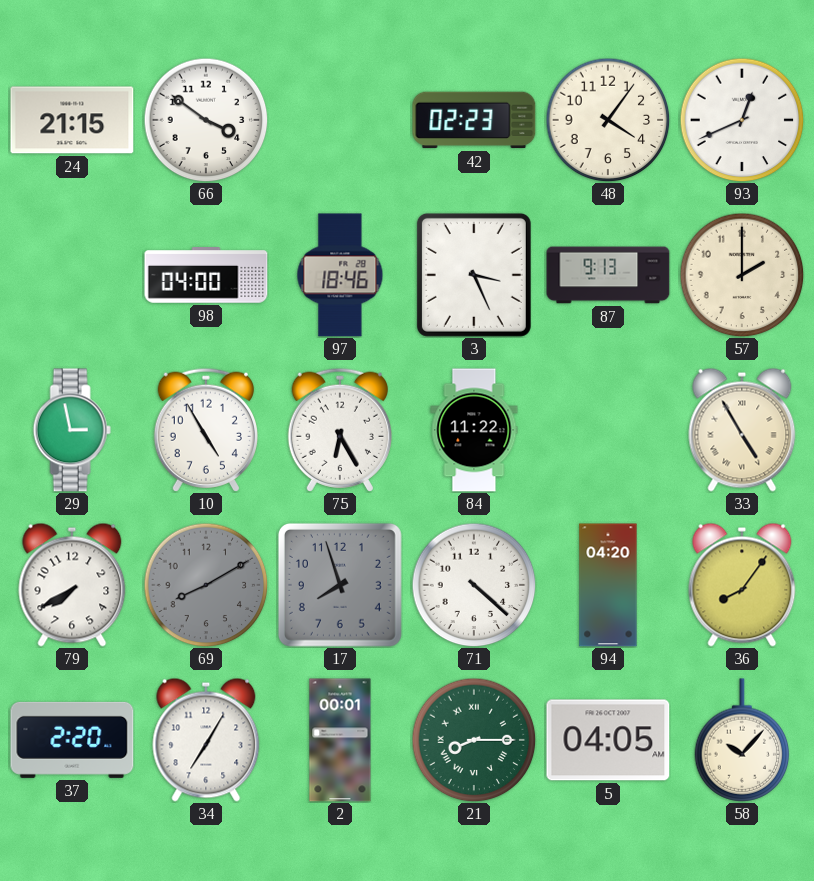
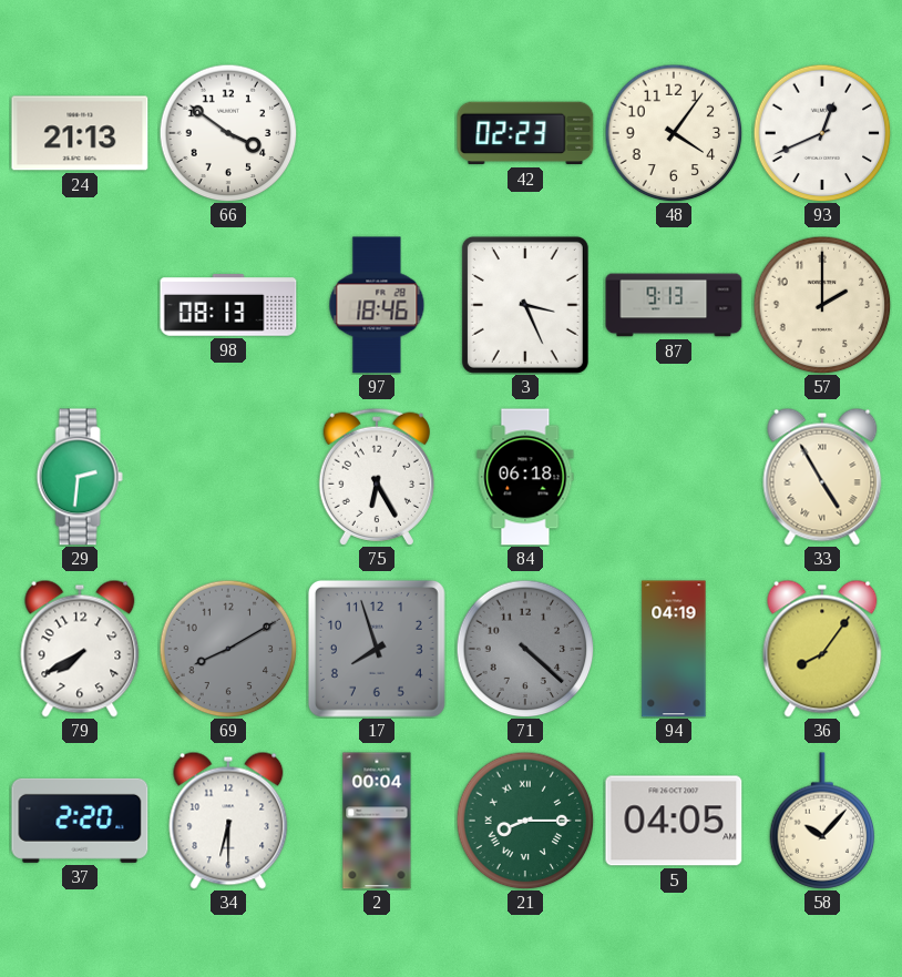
24: 21:15 -> 21:13
98: 04:00 -> 08:13
29: 2:58 -> 2:31
10: 4:55 -> none
84: 11:22 -> 06:18
71 dial: white -> grey
94: 04:20 -> 04:19
34: 7:05 -> 6:30
2: 00:01 -> 00:04
